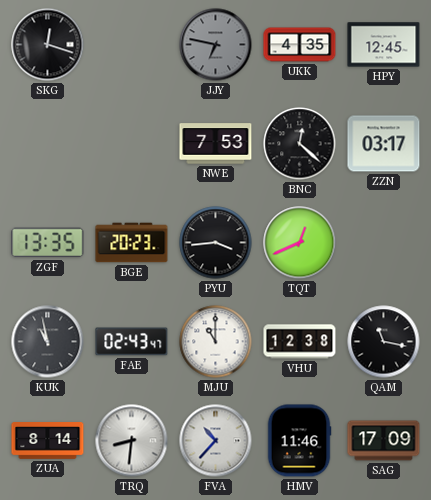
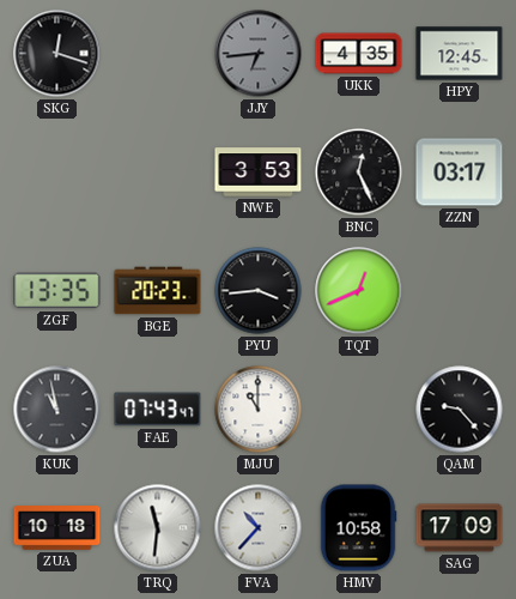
JJY: 6:47 -> 6:44
NWE: 7:53 -> 3:53
BNC: 12:22 -> 12:26
FAE: 02:43 -> 07:43
VHU: 12:38 -> none
QAM: 11:17 -> 9:23
ZUA: 8:14 -> 10:18
TRQ: 8:31 -> 11:31
HMV: 11:46 -> 10:58
